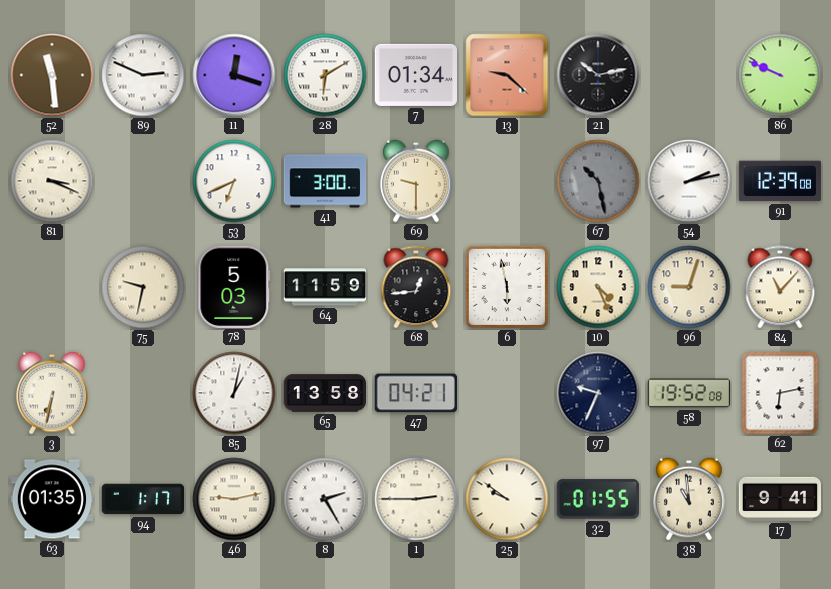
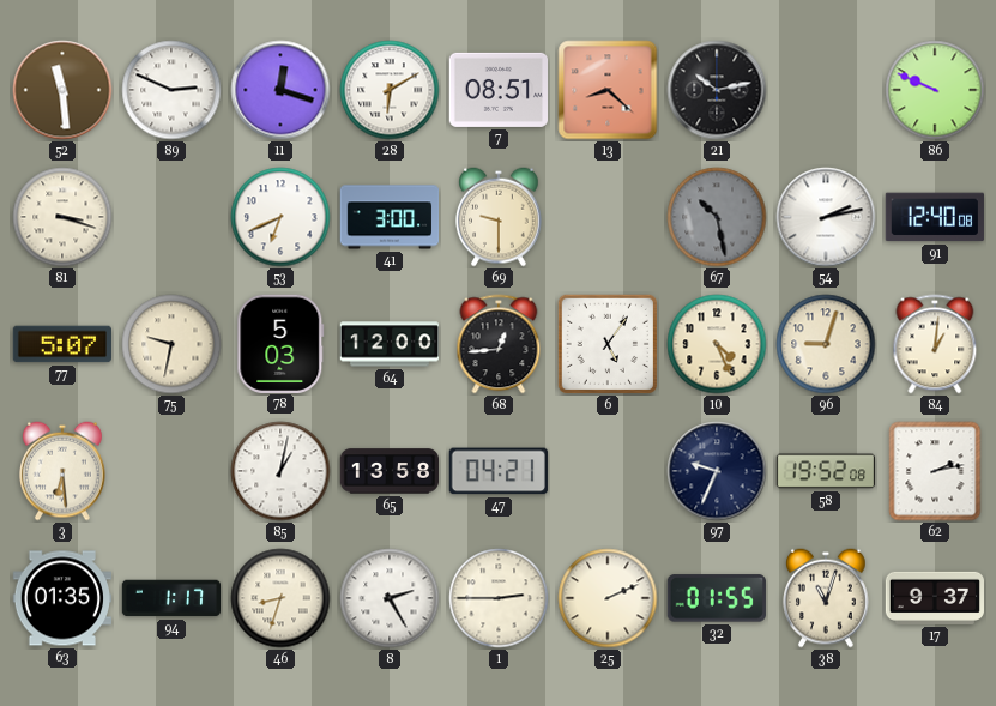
7: 01:34 -> 08:51
13: 9:22 -> 8:22
81: 3:19 -> 3:18
91: 12:39 -> 12:40
77: none -> 5:07
64: 11:59 -> 12:00
6: 5:58 -> 5:06
84: 11:07 -> 1:01
3: 6:32 -> 6:29
62: 6:13 -> 2:13
46: 9:13 -> 8:33
25: 9:51 -> 2:11
38: 10:59 -> 11:03
17: 9:41 -> 9:37
